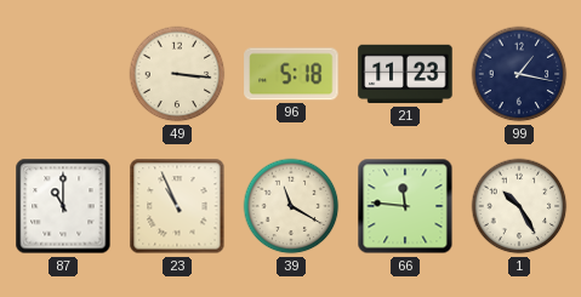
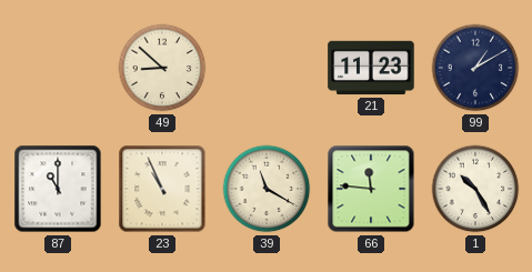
49: 3:16 -> 8:52
96: 5:18 -> none
99: 1:17 -> 1:10
